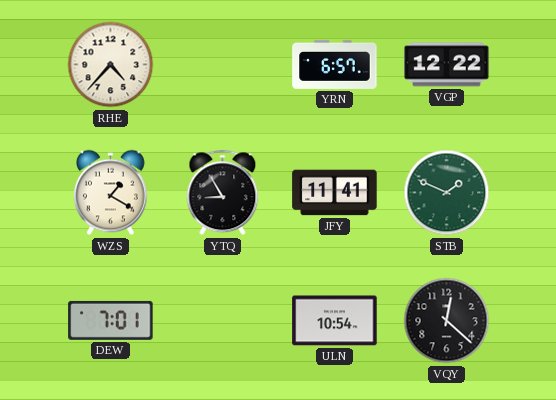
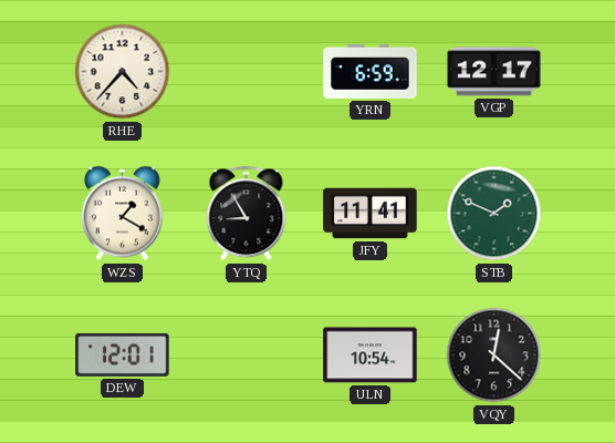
YRN: 6:57 -> 6:59
VGP: 12:22 -> 12:17
DEW: 7:01 -> 12:01
